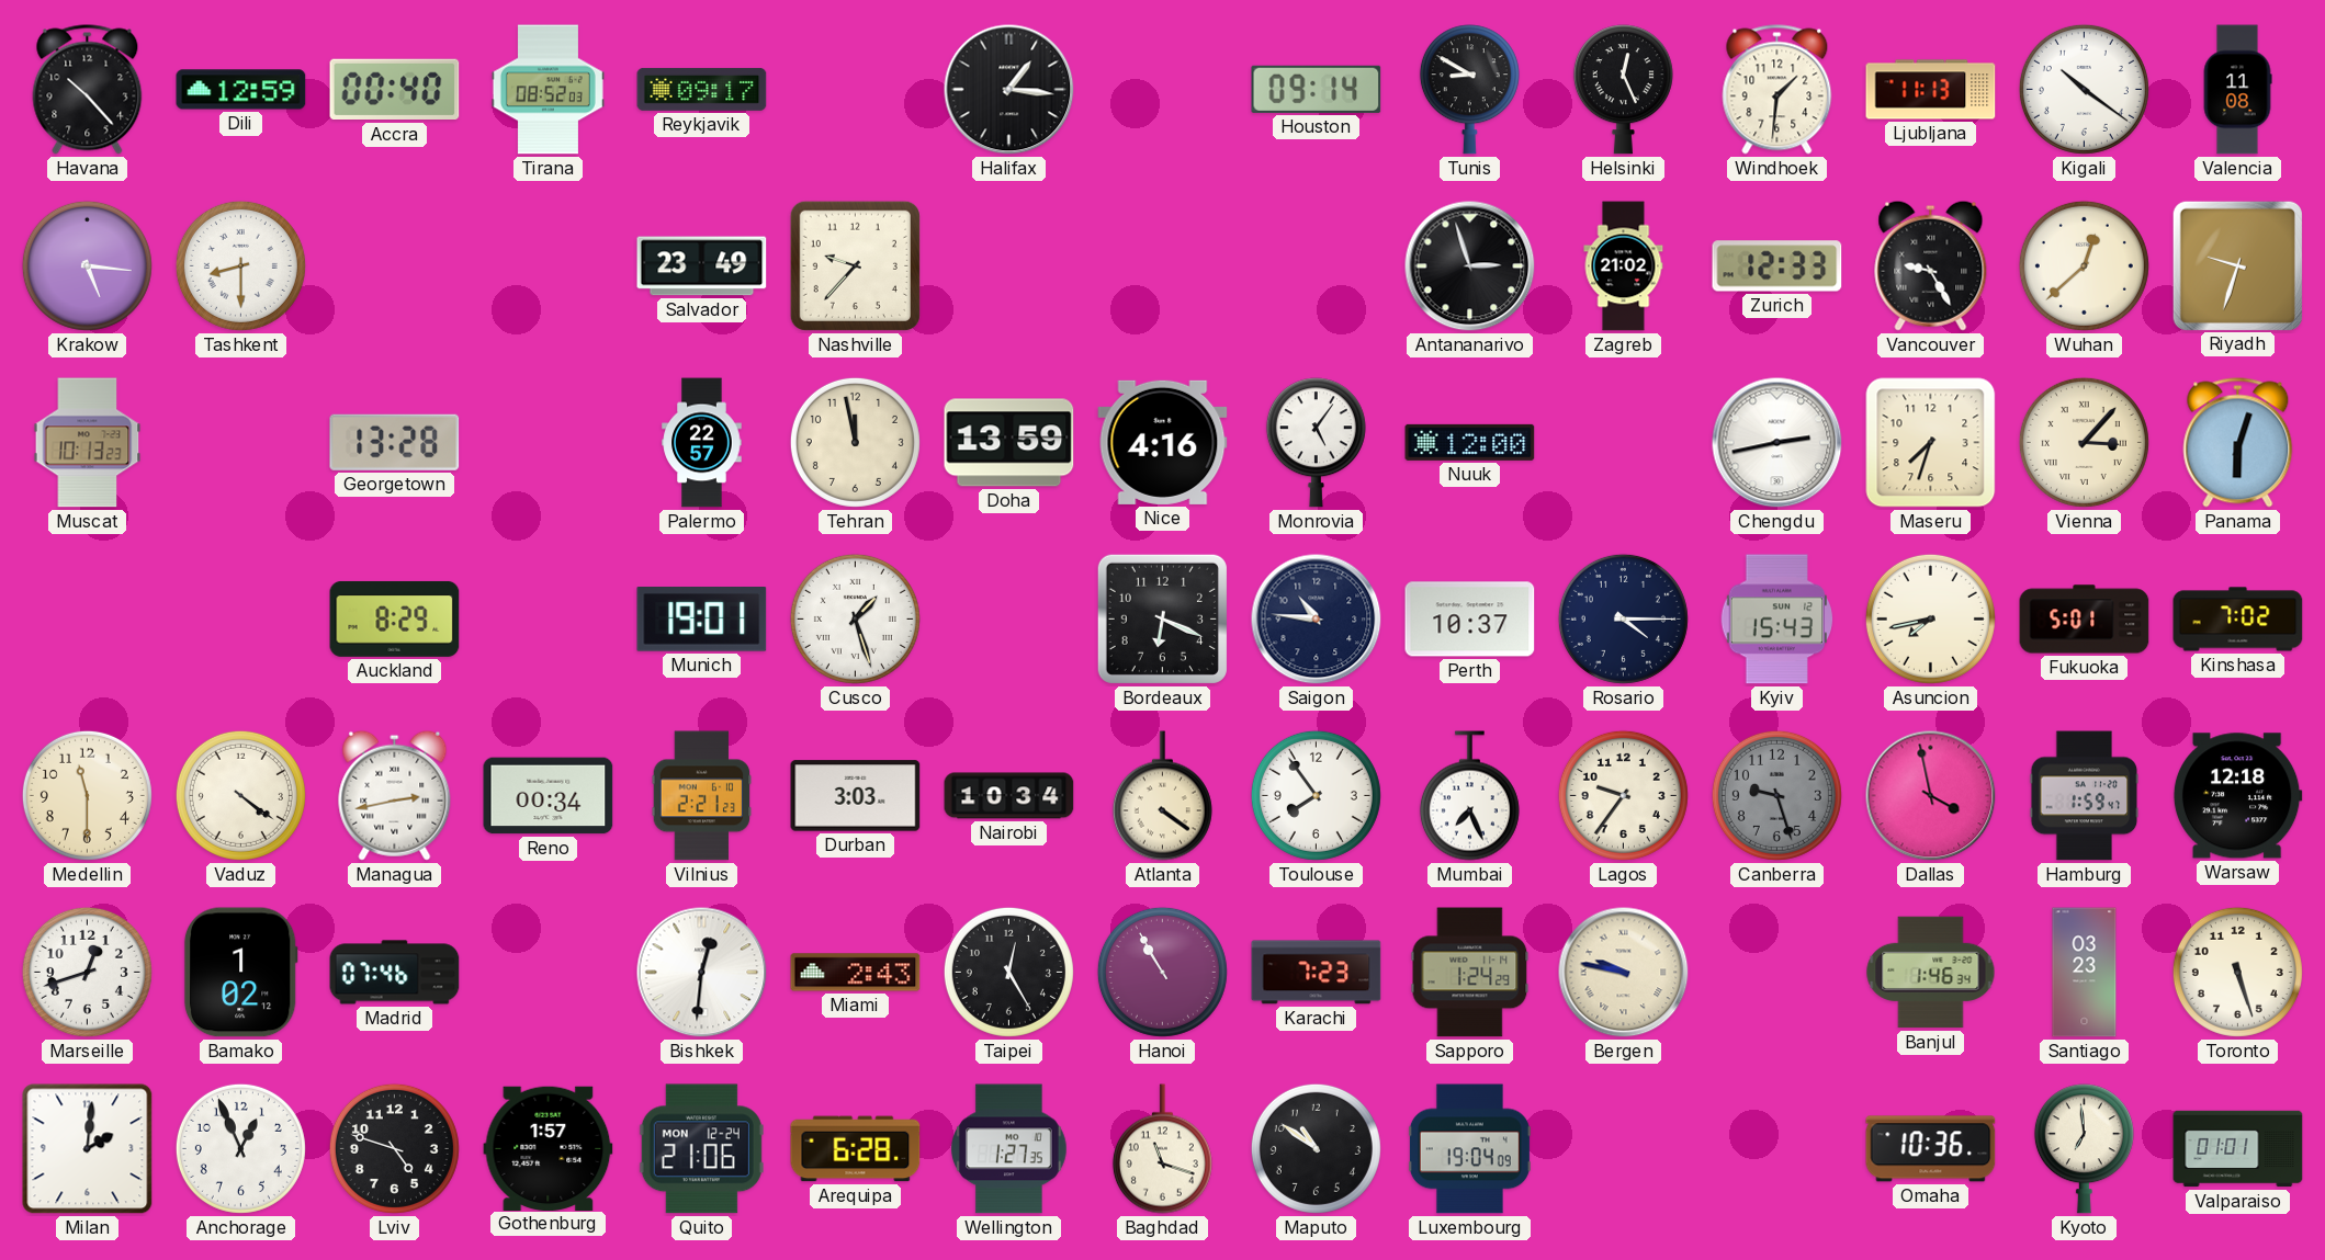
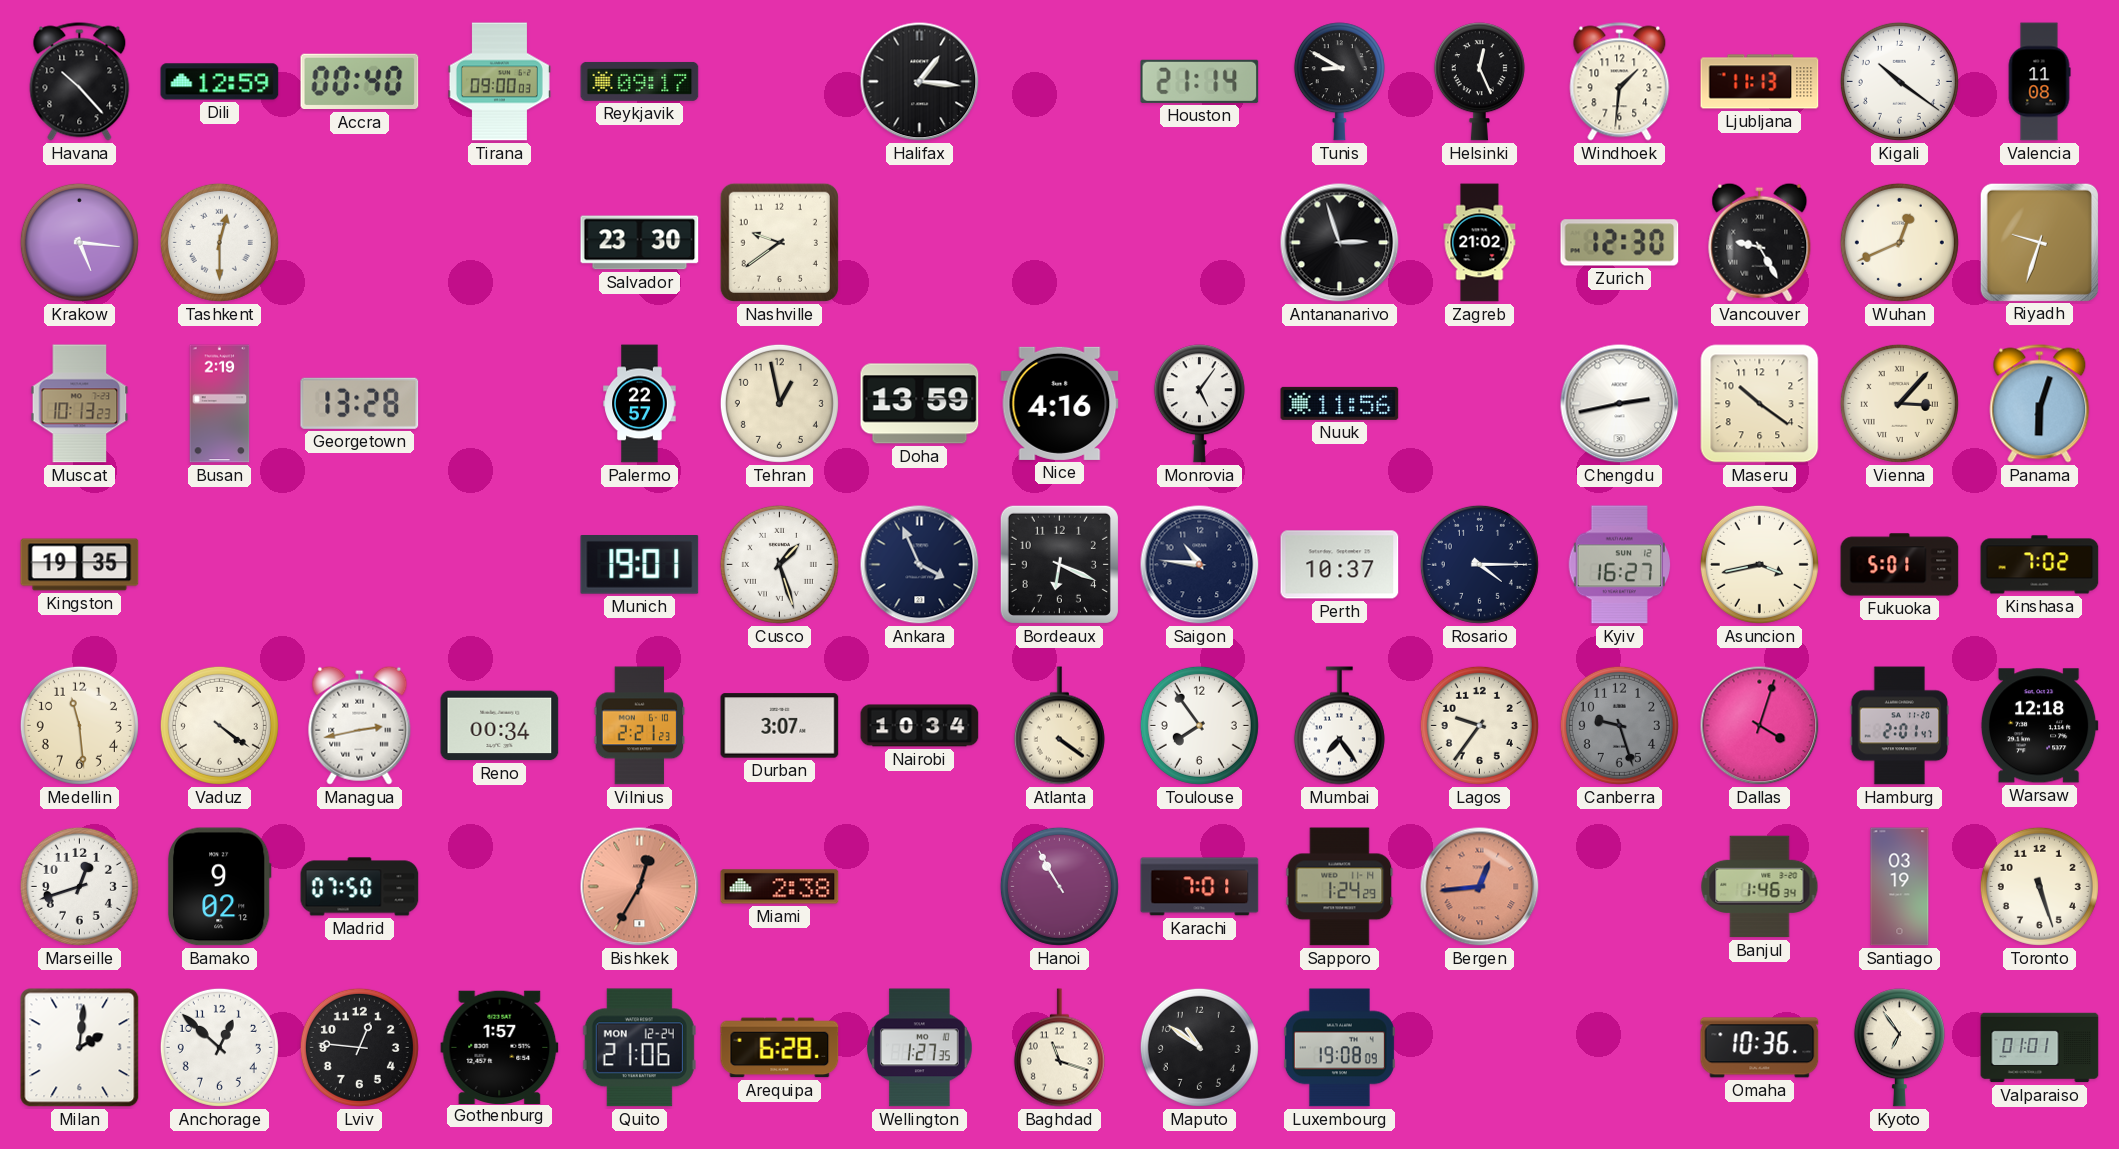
Tirana: 08:52 -> 09:00
Houston: 09:14 -> 21:14
Tashkent: 8:30 -> 12:30
Salvador: 23:49 -> 23:30
Nashville: 9:37 -> 9:39
Zurich: 12:33 -> 12:30
Wuhan: 12:38 -> 12:41
Busan: none -> 2:19
Tehran: 11:58 -> 12:58
Nuuk: 12:00 -> 11:56
Maseru: 7:33 -> 10:21
Kingston: none -> 19:35
Auckland: 8:29 -> none
Ankara: none -> 3:56
Kyiv: 15:43 -> 16:27
Asuncion: 7:43 -> 3:43
Medellin: 11:30 -> 11:29
Durban: 3:03 -> 3:07
Mumbai: 7:26 -> 7:24
Dallas: 3:58 -> 4:03
Hamburg: 1:59 -> 2:01
Bamako: 1:02 -> 9:02
Madrid: 07:46 -> 07:50
Bishkek: 12:31 -> 12:35
Bishkek dial: white -> salmon
Miami: 2:43 -> 2:38
Taipei: 12:25 -> none
Karachi: 7:23 -> 7:01
Bergen: 9:47 -> 12:44
Bergen dial: cream -> salmon
Santiago: 03:23 -> 03:19
Anchorage: 12:56 -> 12:52
Lviv: 4:48 -> 12:46
Luxembourg: 19:04 -> 19:08
Kyoto: 6:59 -> 6:54
